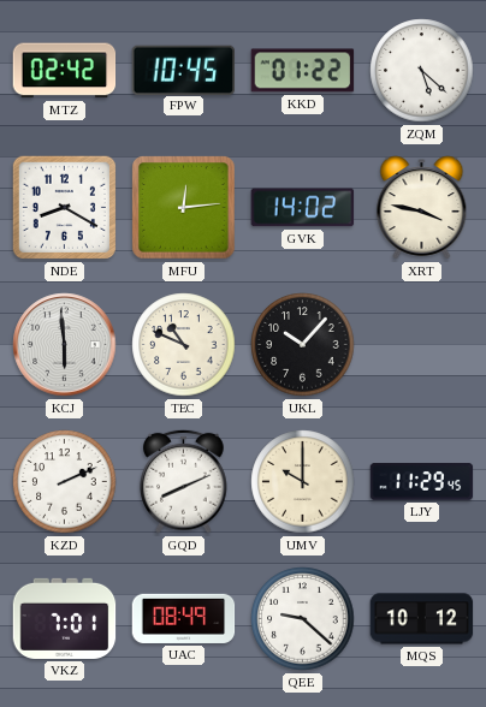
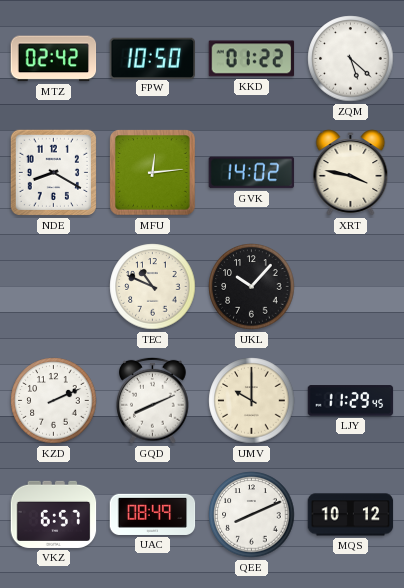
FPW: 10:45 -> 10:50
KCJ: 5:59 -> none
VKZ: 7:01 -> 6:57
QEE: 9:22 -> 8:11
